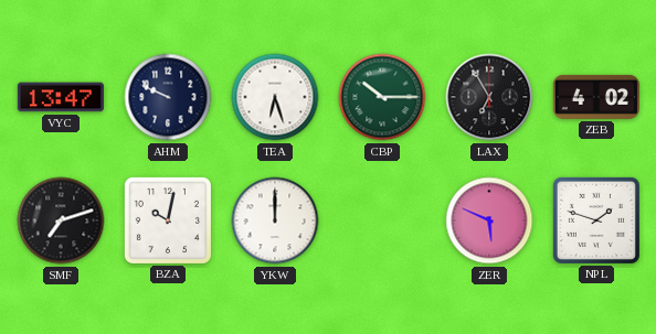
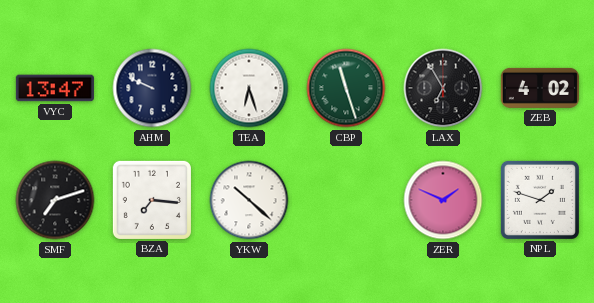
CBP: 10:15 -> 11:27
BZA: 10:02 -> 7:16
YKW: 12:00 -> 10:22
ZER: 5:49 -> 1:49
